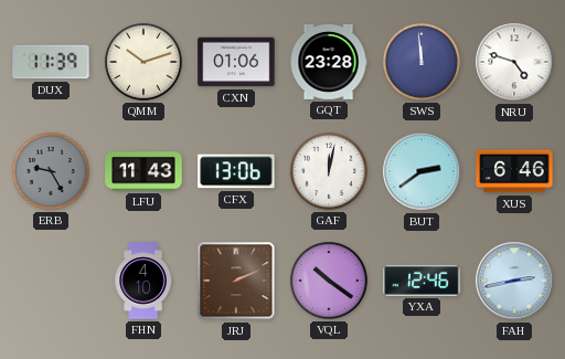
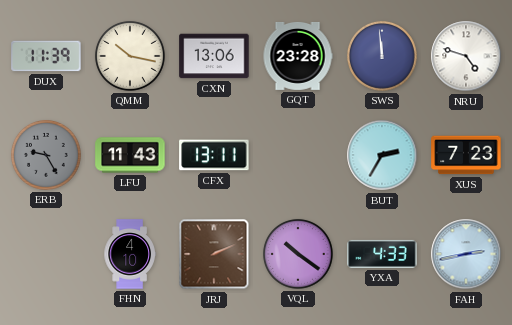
QMM: 10:12 -> 10:17
CXN: 01:06 -> 13:06
CFX: 13:06 -> 13:11
GAF: 12:02 -> none
BUT: 2:39 -> 2:35
XUS: 6:46 -> 7:23
YXA: 12:46 -> 4:33
